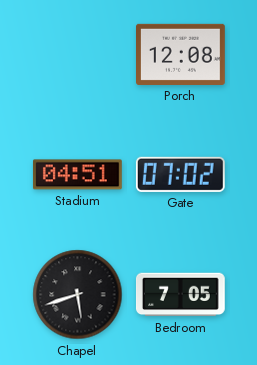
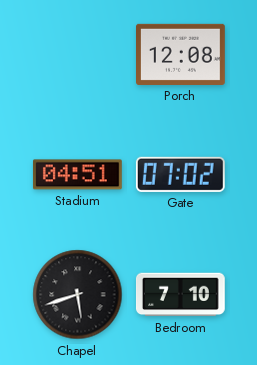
Bedroom: 7:05 -> 7:10
